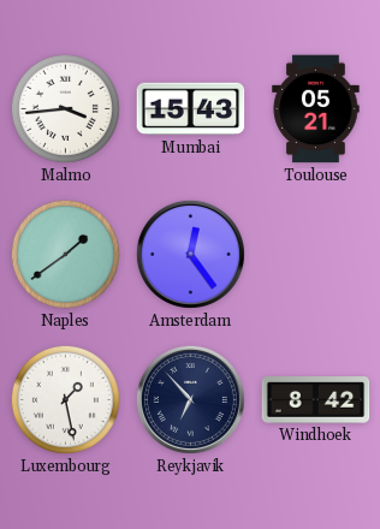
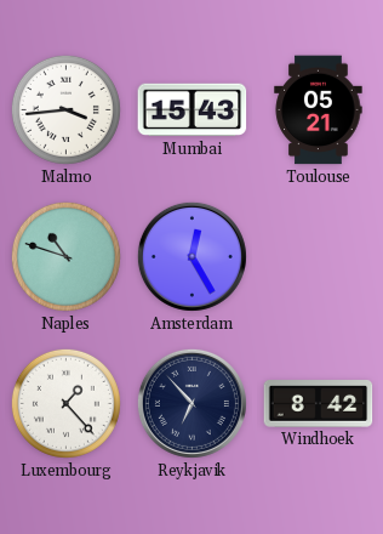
Naples: 1:39 -> 10:48
Amsterdam: 12:24 -> 12:25
Luxembourg: 1:28 -> 1:23
